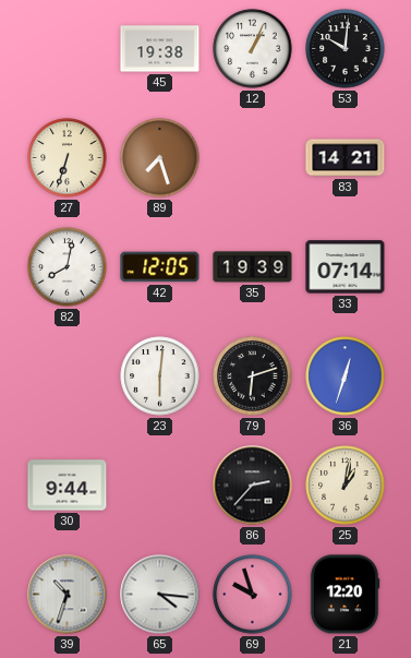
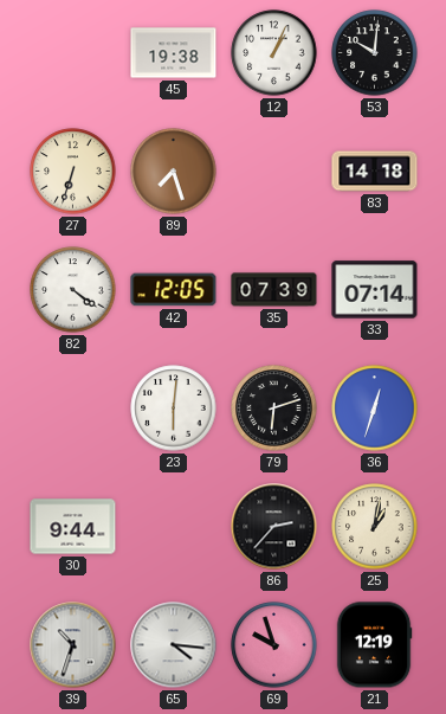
83: 14:21 -> 14:18
82: 8:02 -> 4:21
35: 19:39 -> 07:39
21: 12:20 -> 12:19
